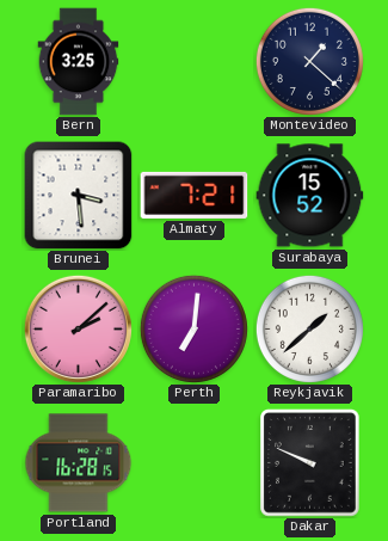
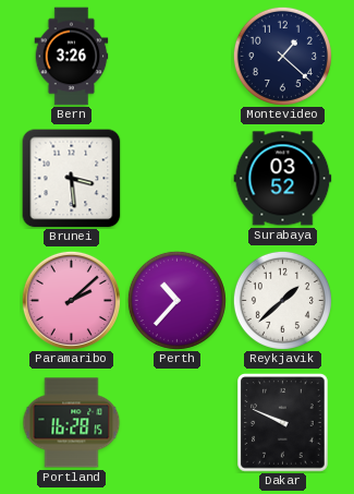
Bern: 3:25 -> 3:26
Almaty: 7:21 -> none
Surabaya: 15:52 -> 03:52
Perth: 7:01 -> 10:37
